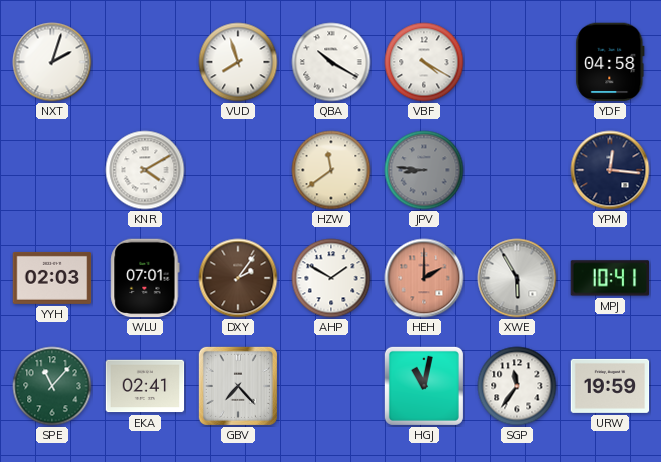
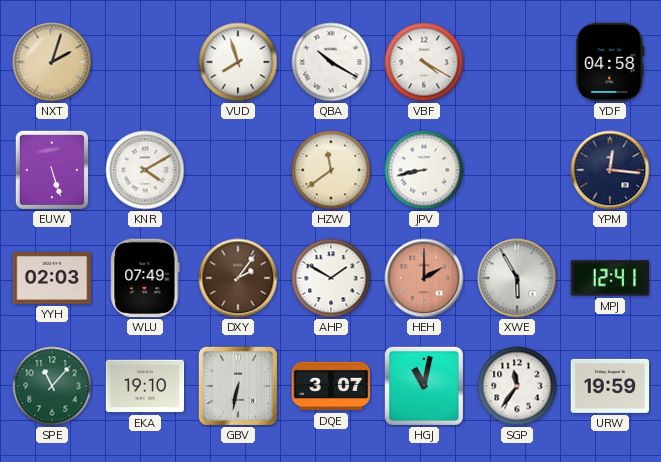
NXT dial: white -> champagne
EUW: none -> 5:27
JPV: 8:46 -> 8:43
JPV dial: grey -> white
WLU: 07:01 -> 07:49
MPJ: 10:41 -> 12:41
EKA: 02:41 -> 19:10
GBV: 7:23 -> 6:32
DQE: none -> 3:07
